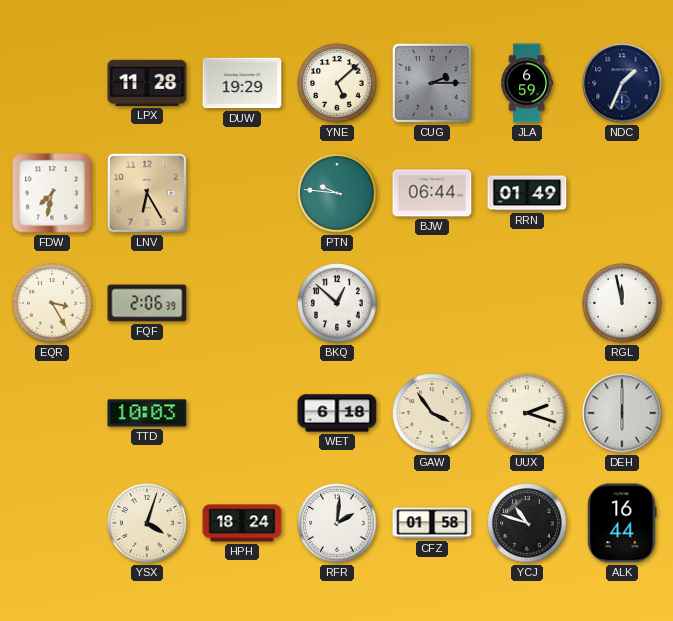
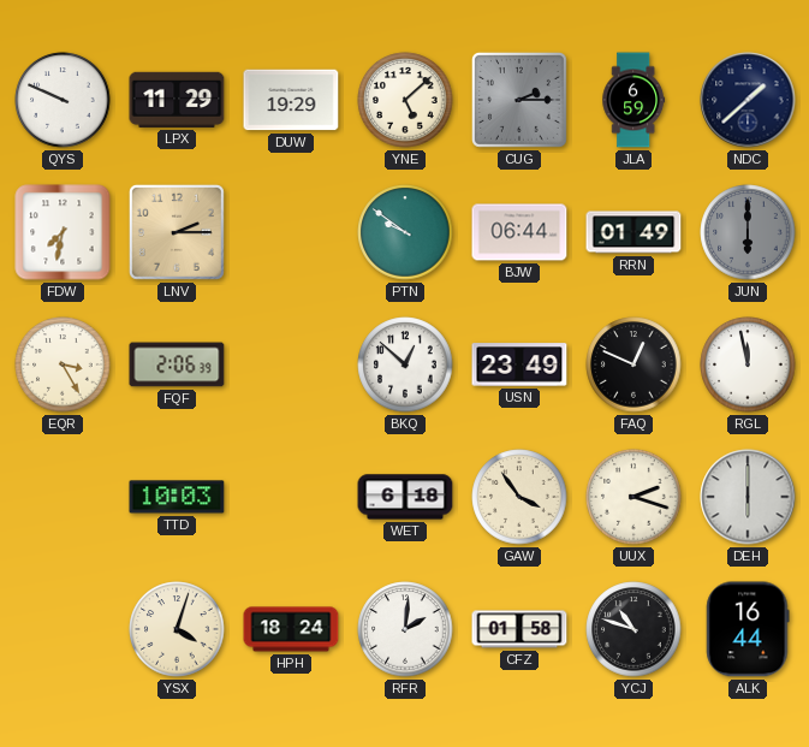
QYS: none -> 9:49
LPX: 11:28 -> 11:29
NDC: 1:34 -> 1:38
LNV: 6:25 -> 2:15
PTN: 9:46 -> 9:51
JUN: none -> 6:00
USN: none -> 23:49
FAQ: none -> 12:49
